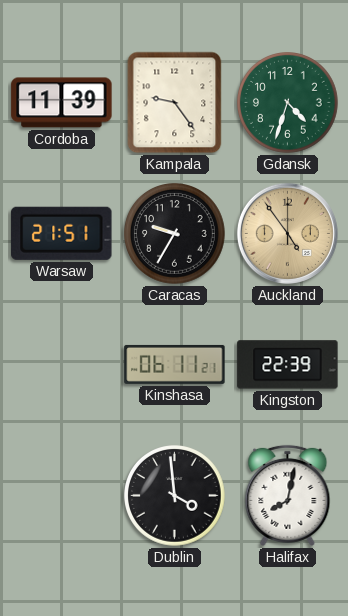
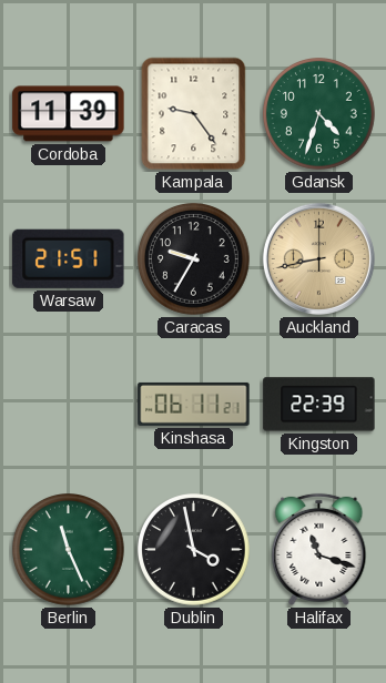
Auckland: 4:54 -> 8:43
Berlin: none -> 11:26
Dublin: 3:59 -> 3:58
Halifax: 8:02 -> 11:18
